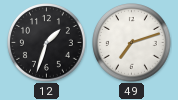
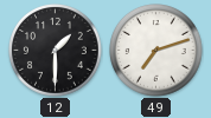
12: 1:33 -> 1:30
